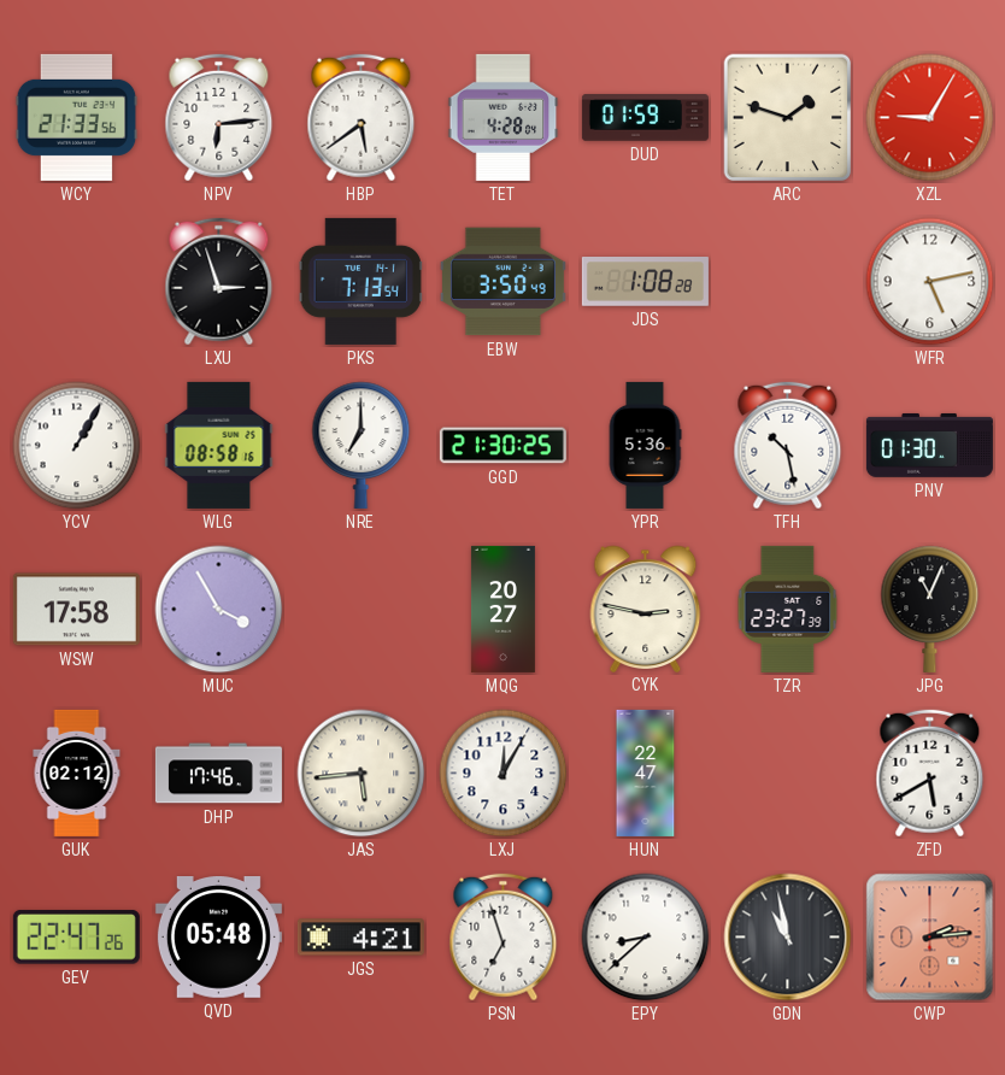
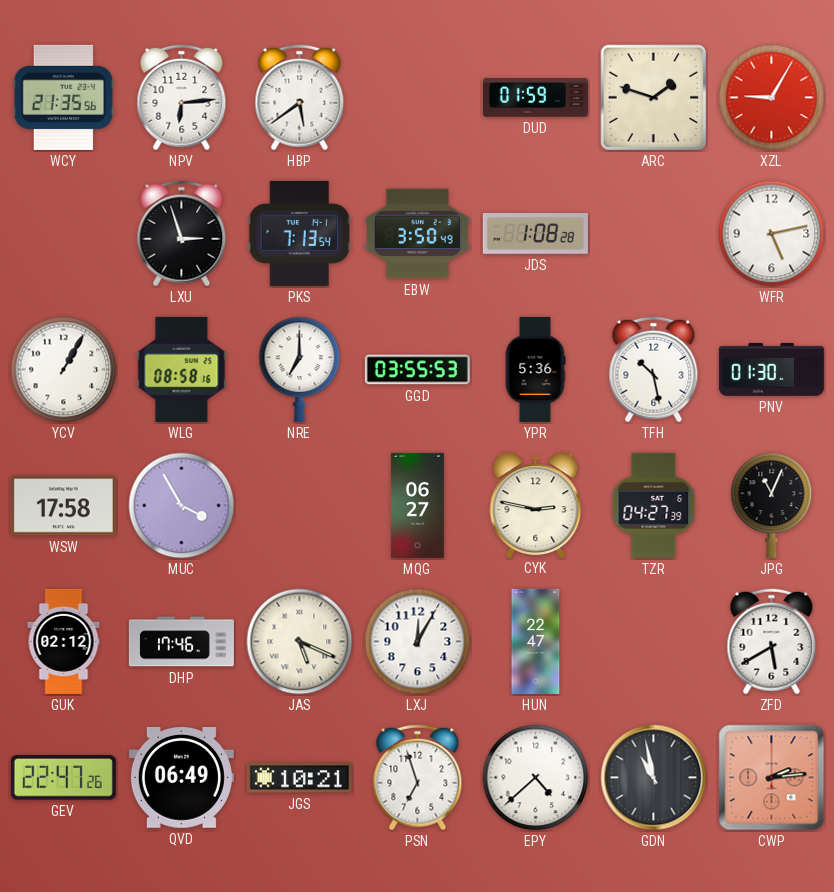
WCY: 21:33 -> 21:35
TET: 4:28 -> none
GGD: 21:30 -> 03:55
MQG: 20:27 -> 06:27
TZR: 23:27 -> 04:27
JAS: 5:44 -> 5:19
QVD: 05:48 -> 06:49
JGS: 4:21 -> 10:21
EPY: 8:38 -> 4:38
